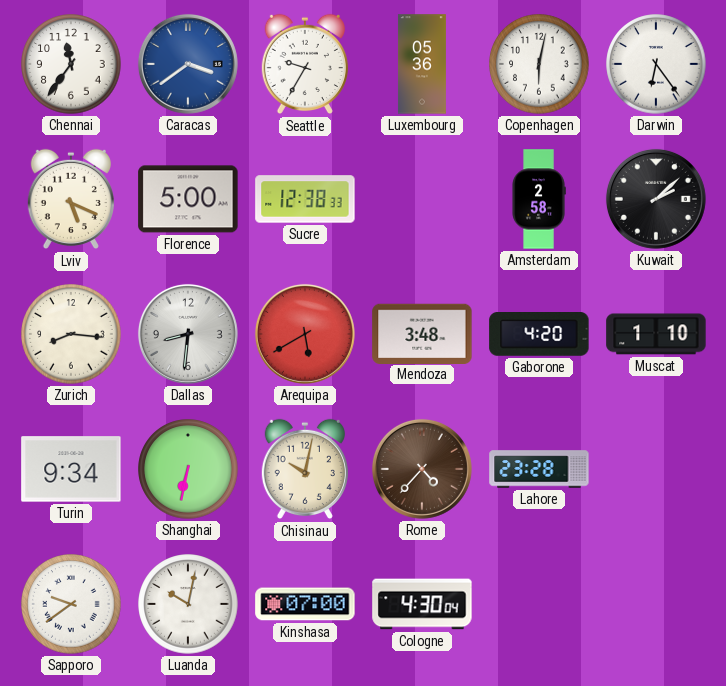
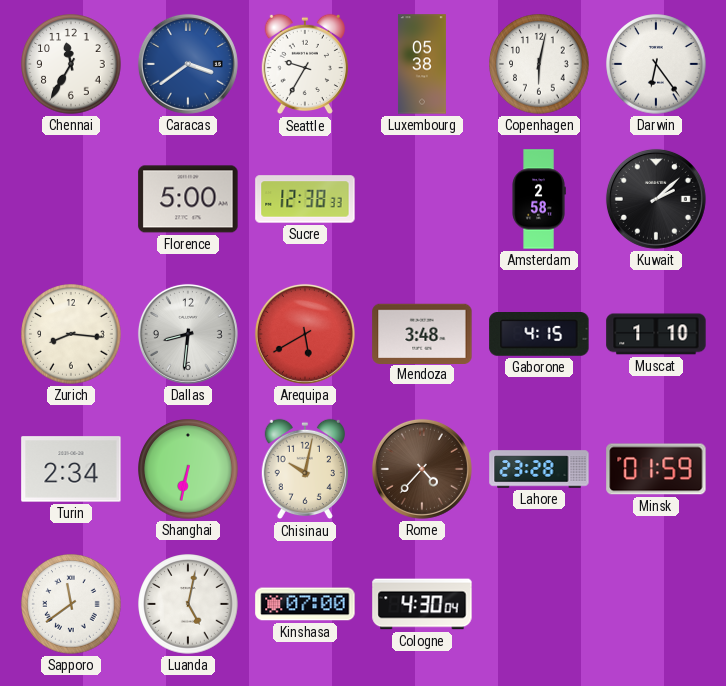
Chennai: 11:36 -> 11:35
Luxembourg: 05:36 -> 05:38
Lviv: 5:19 -> none
Gaborone: 4:20 -> 4:15
Turin: 9:34 -> 2:34
Minsk: none -> 01:59
Sapporo: 9:39 -> 11:39
Luanda: 10:02 -> 5:02
